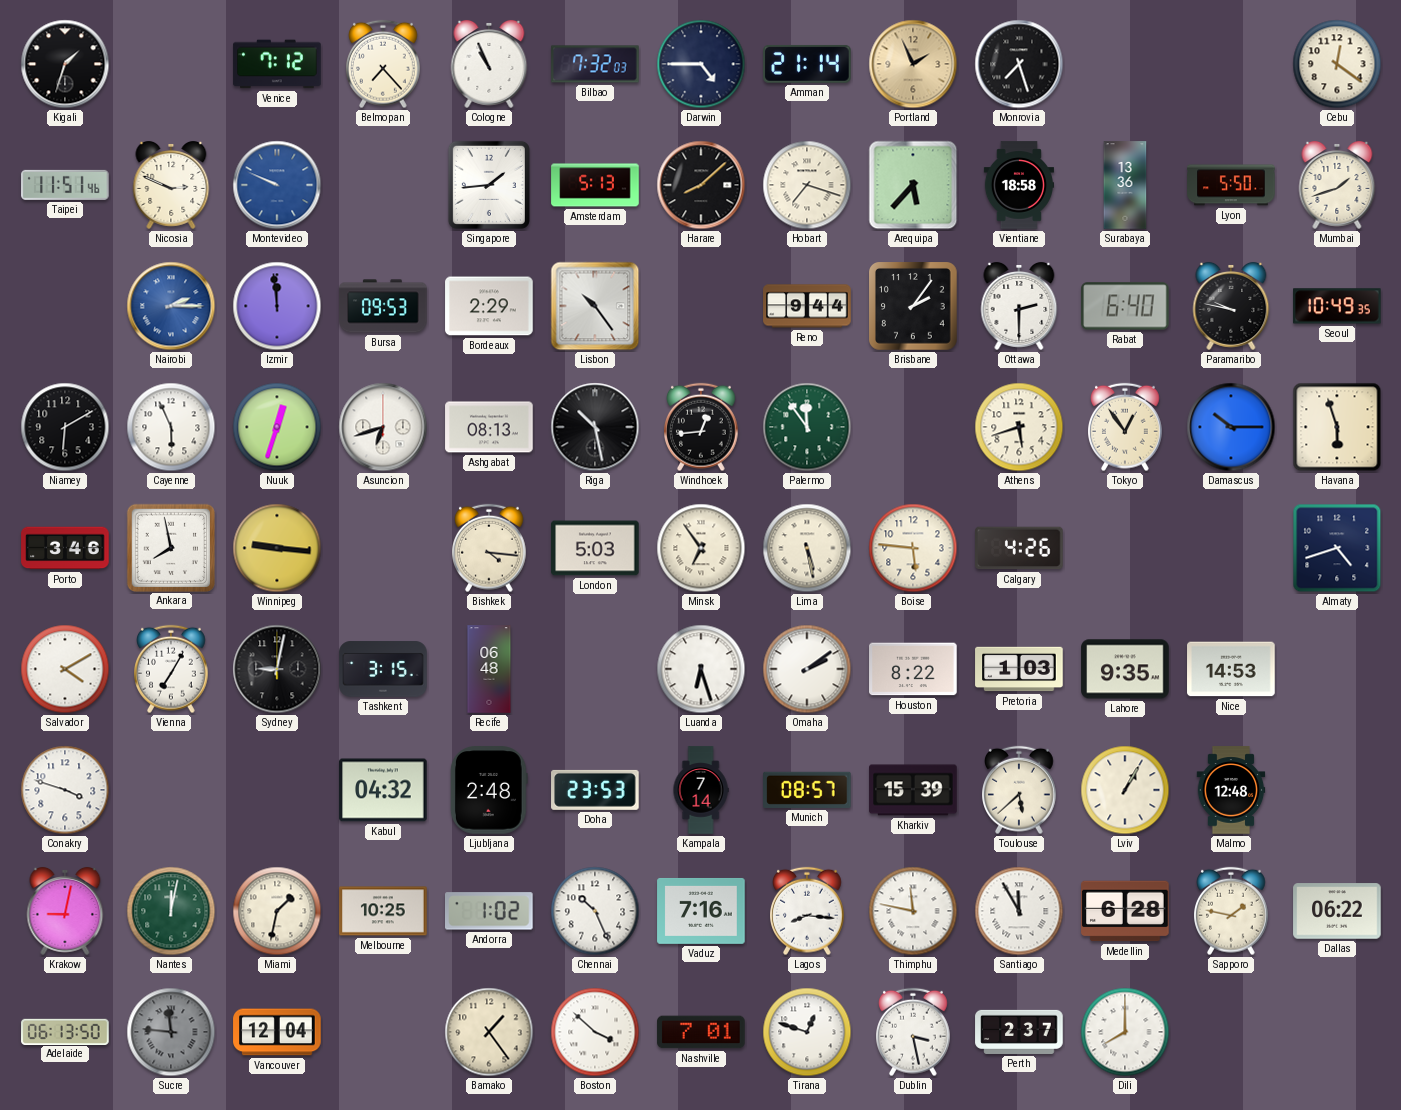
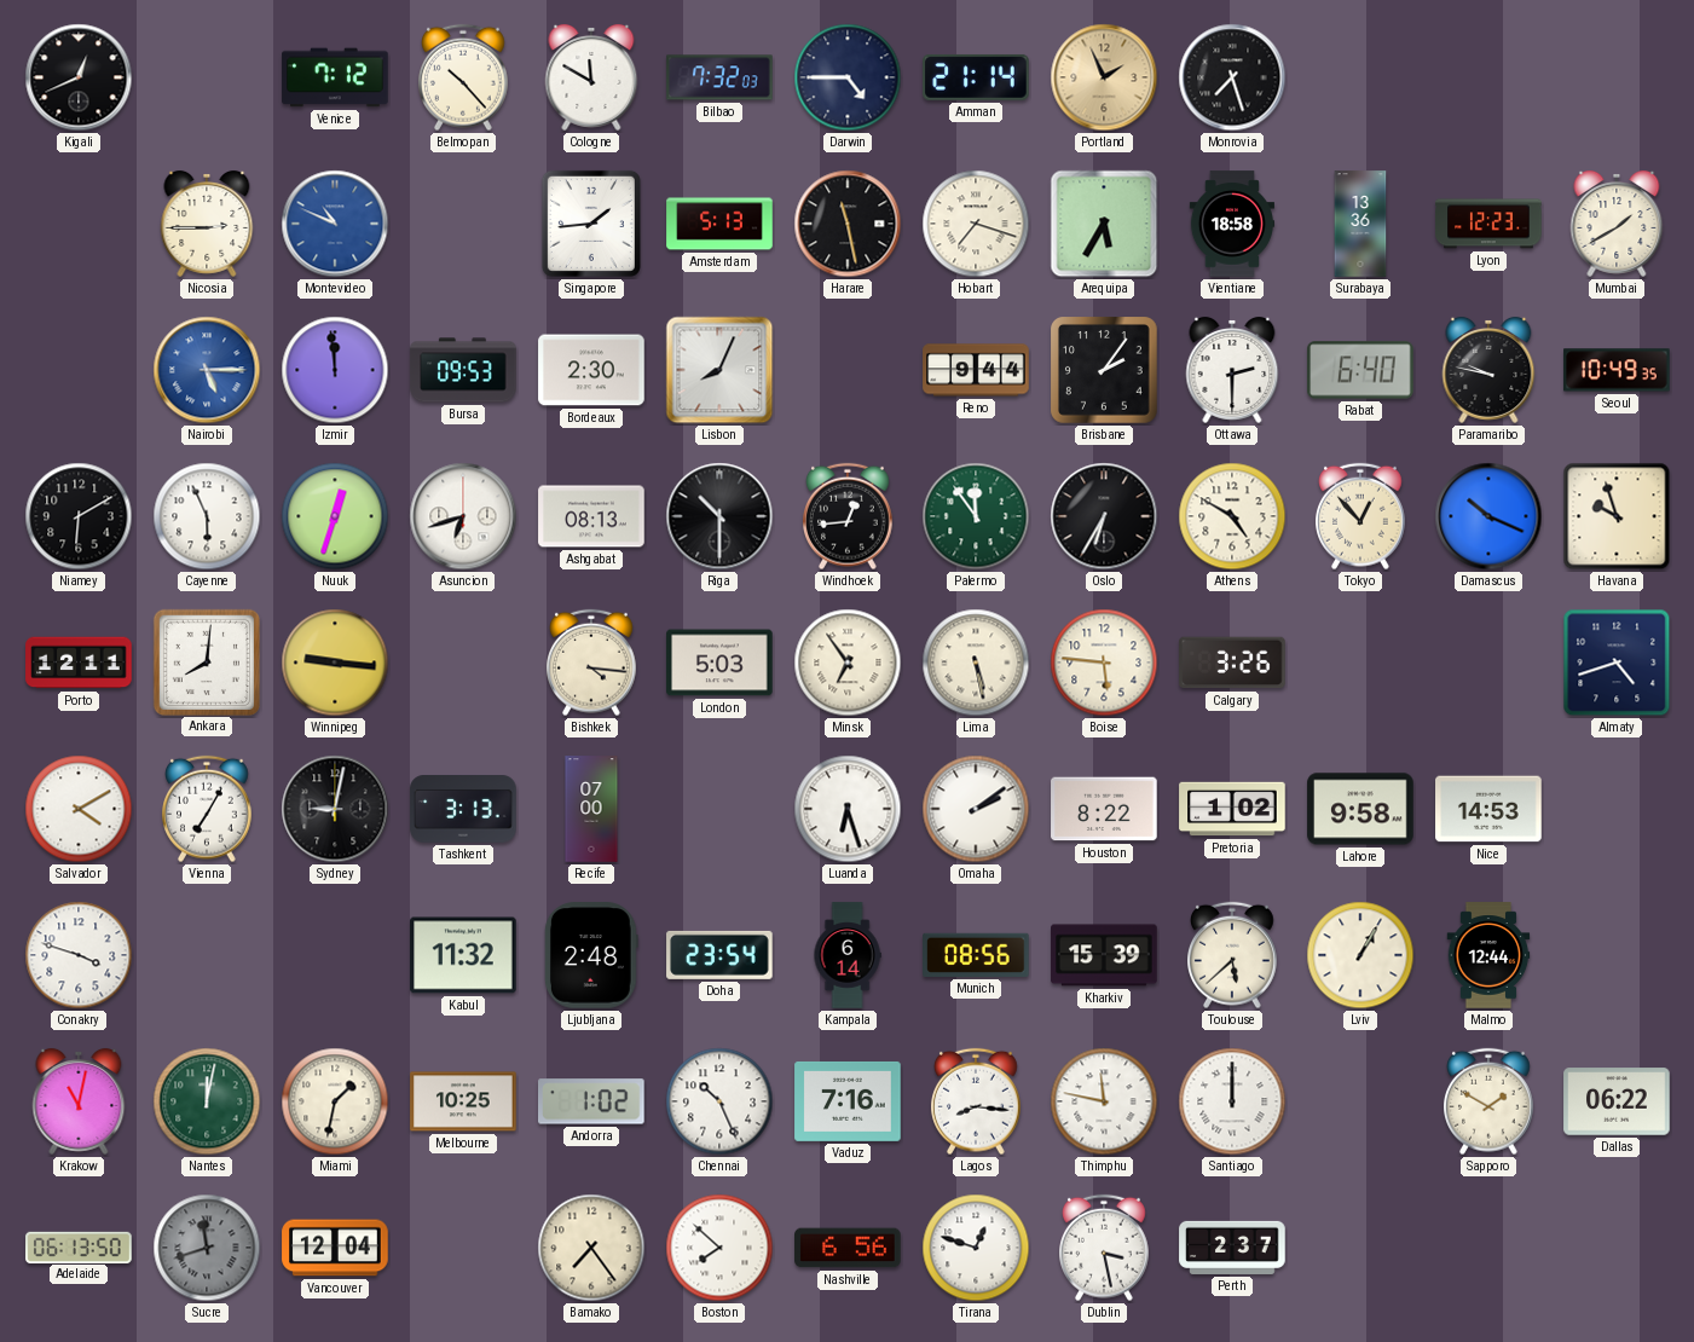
Kigali: 1:33 -> 12:41
Belmopan: 7:23 -> 10:23
Cologne: 10:56 -> 11:50
Cebu: 12:21 -> none
Taipei: 11:51 -> none
Nicosia: 2:49 -> 2:45
Montevideo: 9:49 -> 10:49
Harare: 8:08 -> 11:28
Arequipa: 5:37 -> 5:35
Lyon: 5:50 -> 12:23
Mumbai: 1:42 -> 1:40
Nairobi: 2:15 -> 5:15
Bordeaux: 2:29 -> 2:30
Lisbon: 10:24 -> 8:04
Riga: 10:28 -> 10:30
Oslo: none -> 6:35
Athens: 5:42 -> 4:50
Tokyo: 12:54 -> 12:53
Damascus: 10:15 -> 10:19
Havana: 5:57 -> 9:57
Porto: 3:46 -> 12:11
Ankara: 7:58 -> 8:01
Calgary: 4:26 -> 3:26
Tashkent: 3:15 -> 3:13
Recife: 06:48 -> 07:00
Pretoria: 1:03 -> 1:02
Lahore: 9:35 -> 9:58
Kabul: 04:32 -> 11:32
Doha: 23:53 -> 23:54
Kampala: 7:14 -> 6:14
Munich: 08:57 -> 08:56
Malmo: 12:48 -> 12:44
Krakow: 9:02 -> 11:02
Santiago: 11:55 -> 12:00
Medellin: 6:28 -> none
Sapporo: 1:47 -> 1:50
Sucre: 11:46 -> 11:42
Bamako: 1:24 -> 7:24
Boston: 3:52 -> 7:52
Nashville: 7:01 -> 6:56
Dili: 8:00 -> none
